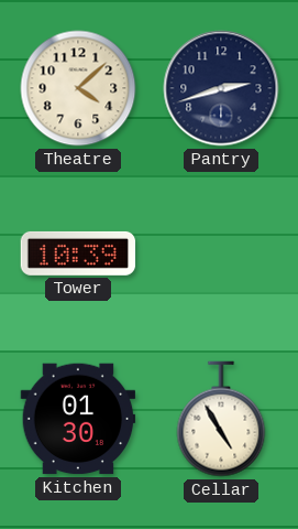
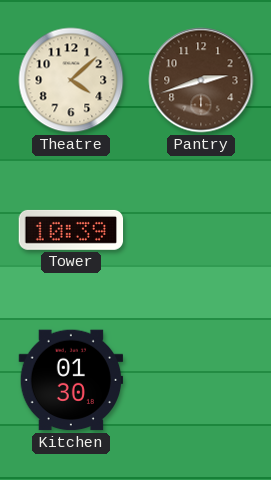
Pantry dial: navy -> brown
Cellar: 4:55 -> none
